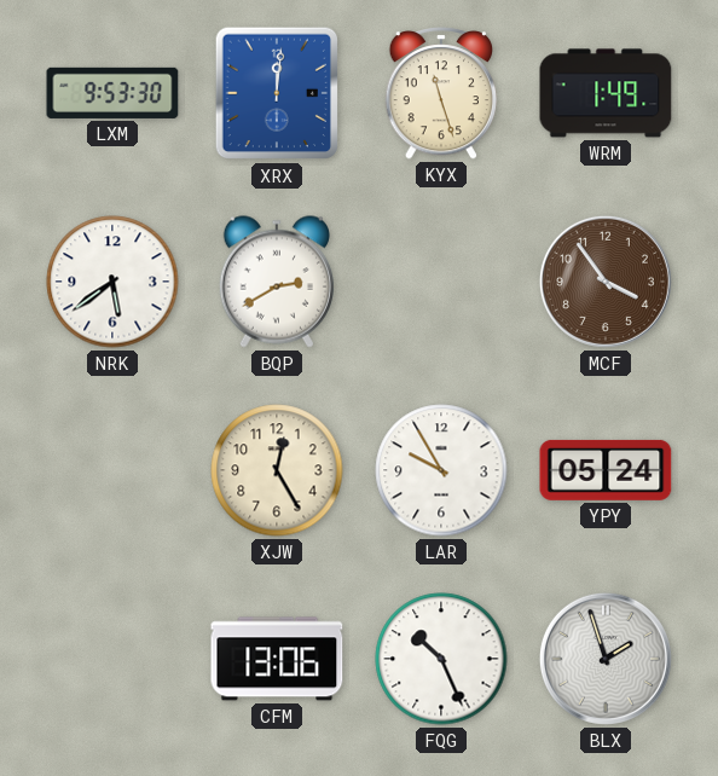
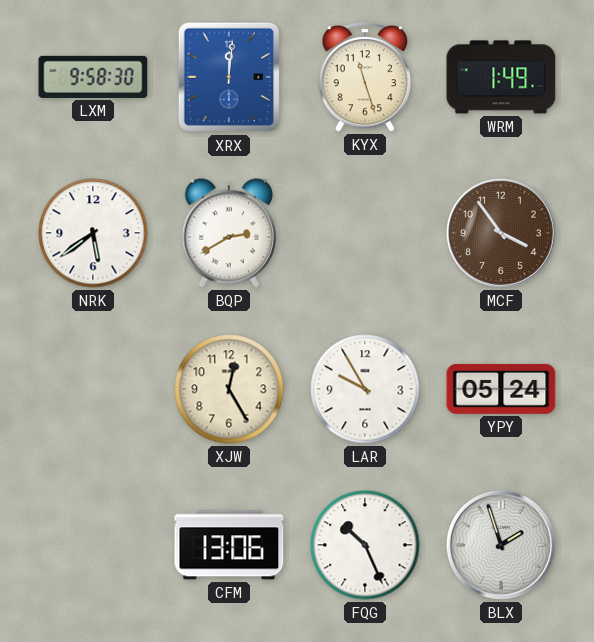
LXM: 9:53 -> 9:58
